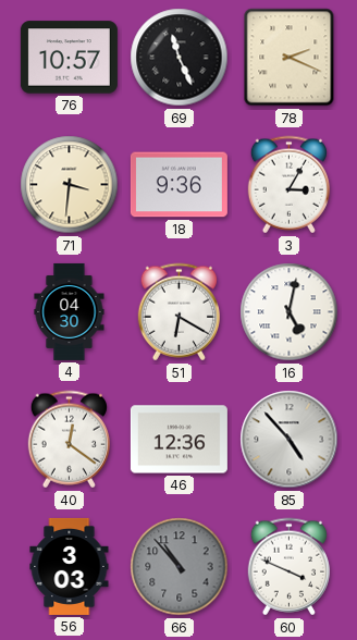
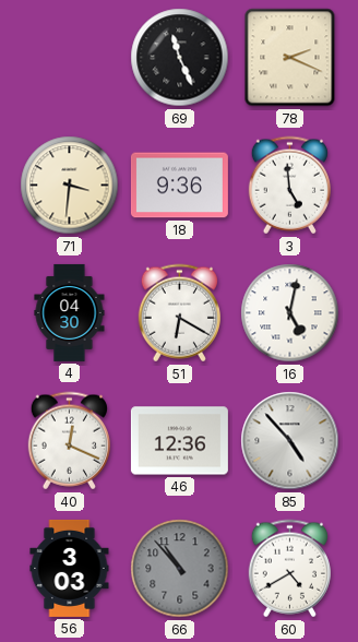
76: 10:57 -> none
3: 3:05 -> 4:59
40: 12:21 -> 12:19
60: 3:49 -> 4:40
